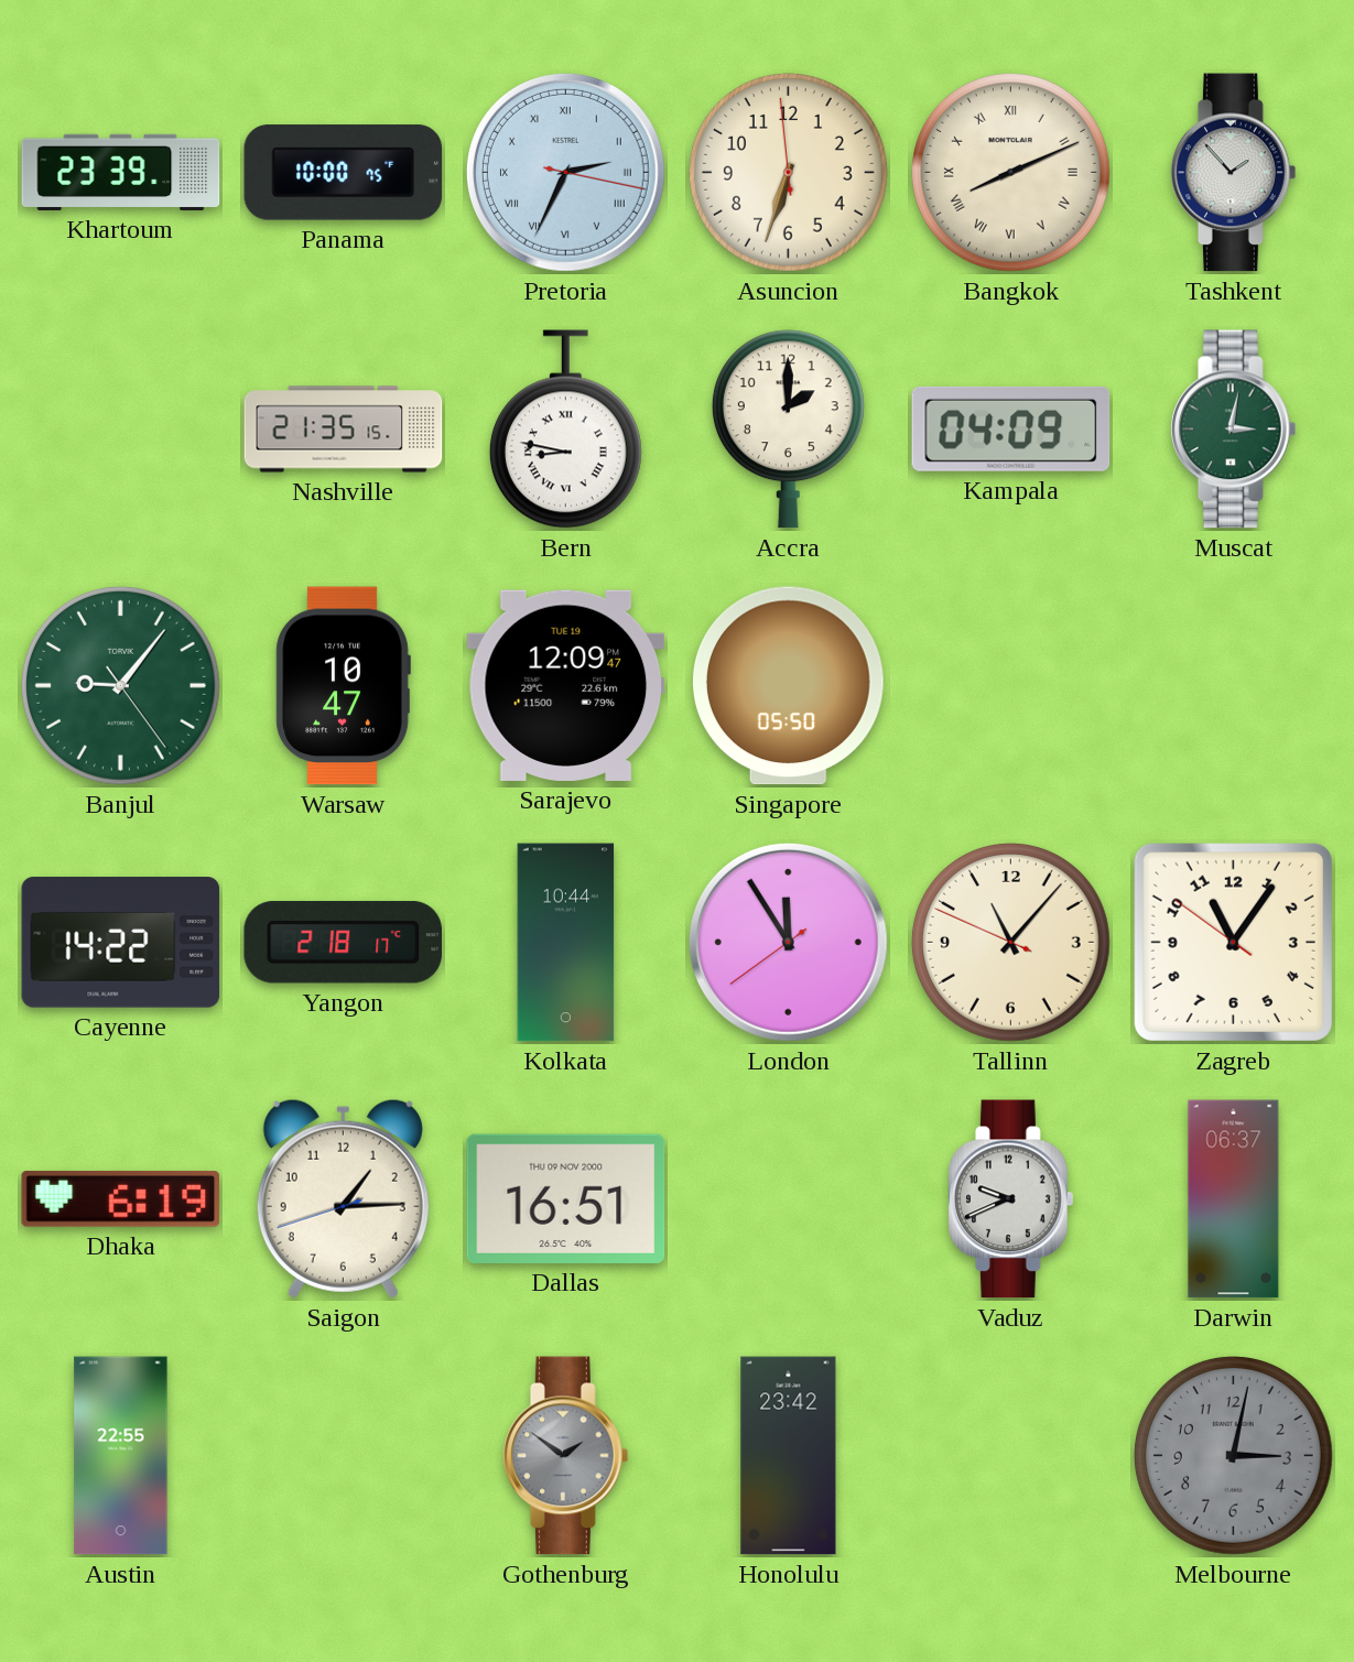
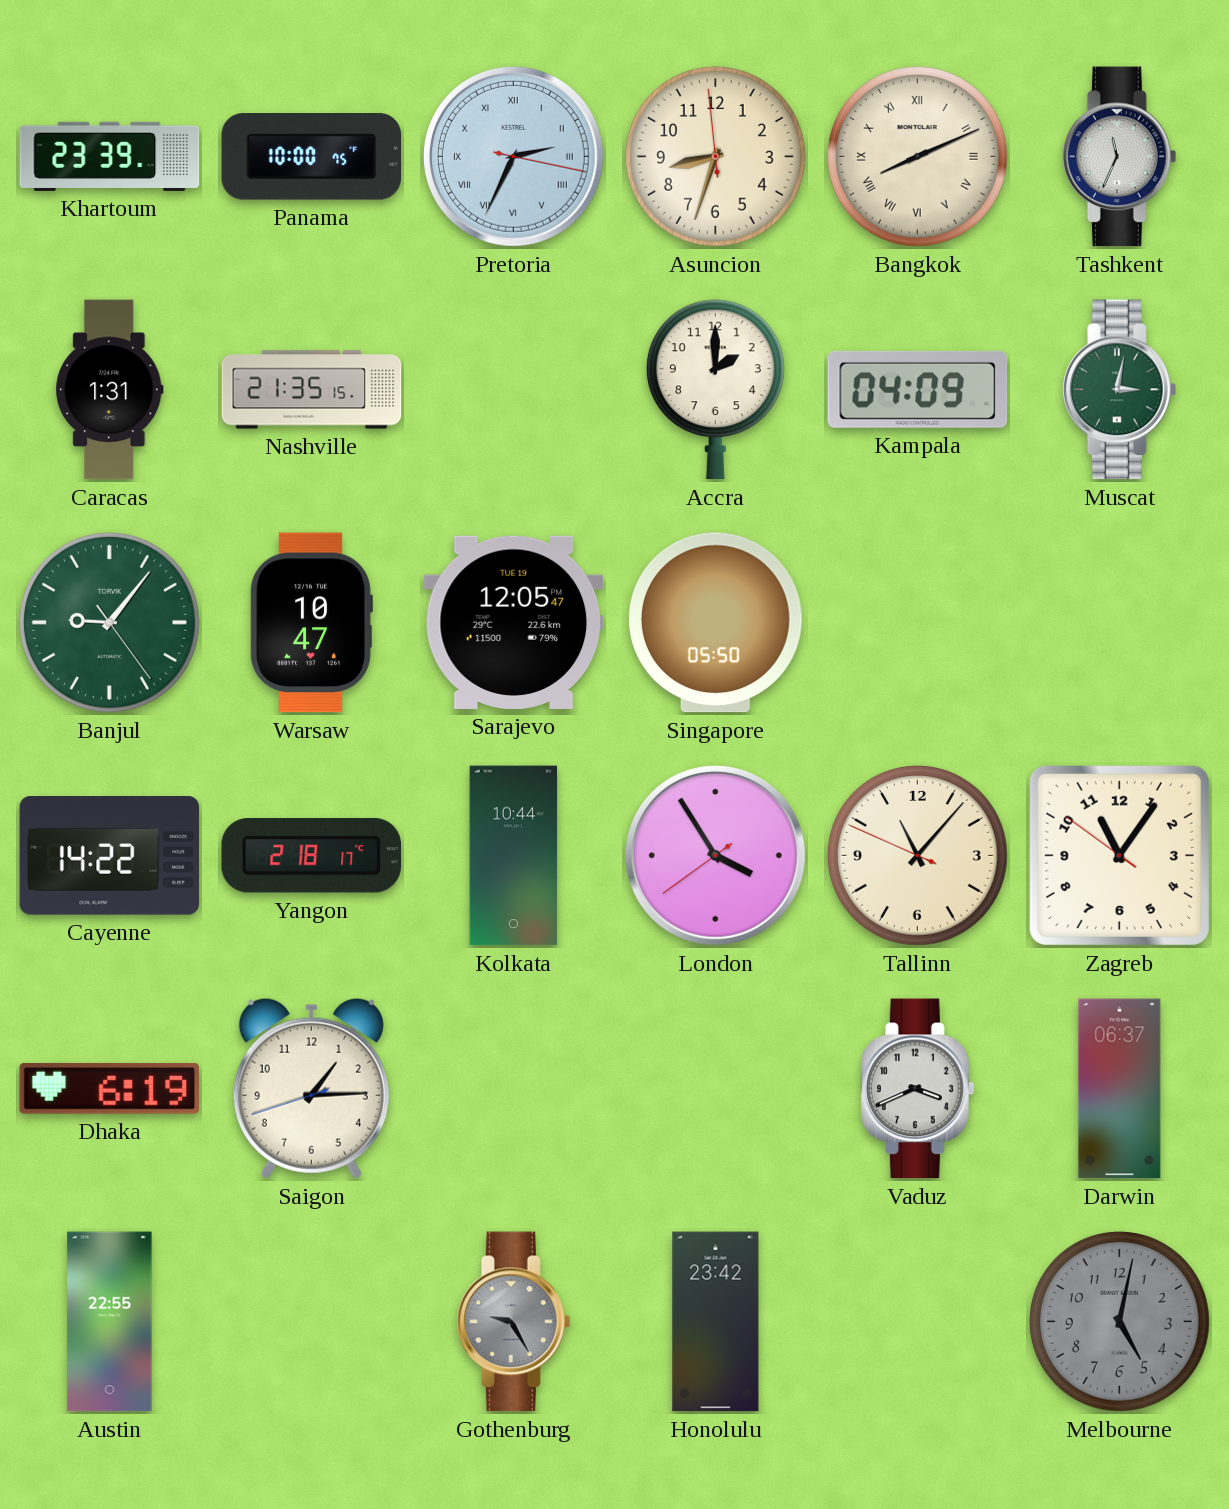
Asuncion: 6:32 -> 8:32
Tashkent: 1:53 -> 11:34
Caracas: none -> 1:31
Bern: 8:47 -> none
Sarajevo: 12:09 -> 12:05
London: 11:54 -> 3:54
Dallas: 16:51 -> none
Vaduz: 9:41 -> 3:41
Gothenburg: 1:51 -> 9:25
Melbourne: 3:02 -> 5:02
